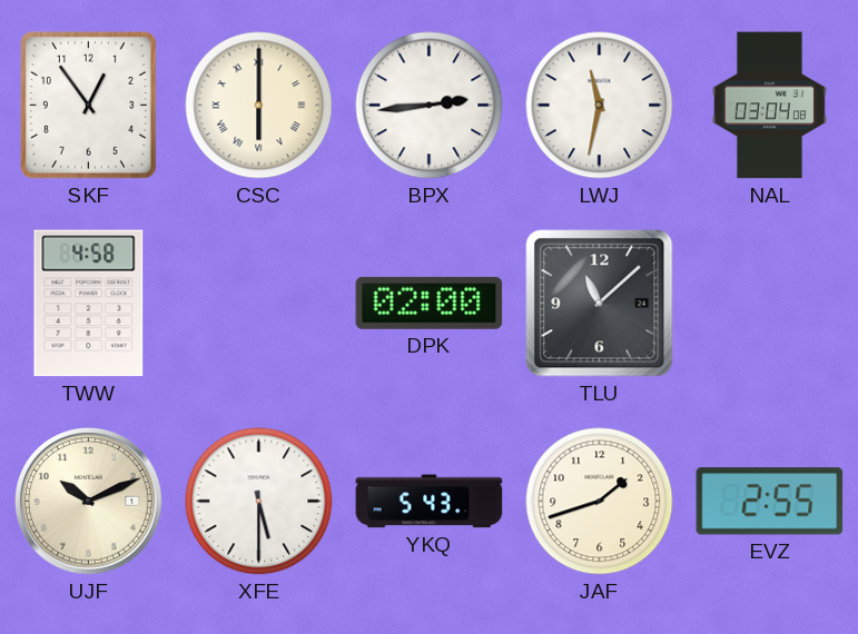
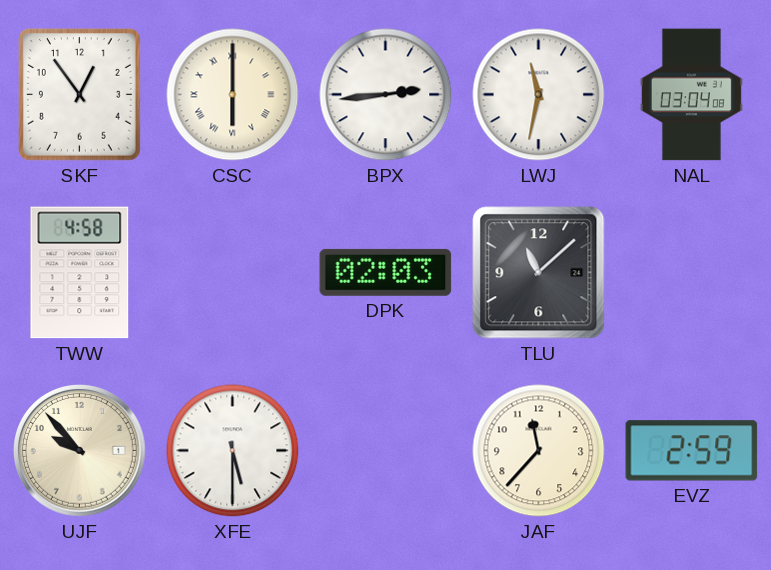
DPK: 02:00 -> 02:03
UJF: 10:11 -> 9:53
YKQ: 5:43 -> none
JAF: 1:42 -> 11:37
EVZ: 2:55 -> 2:59
